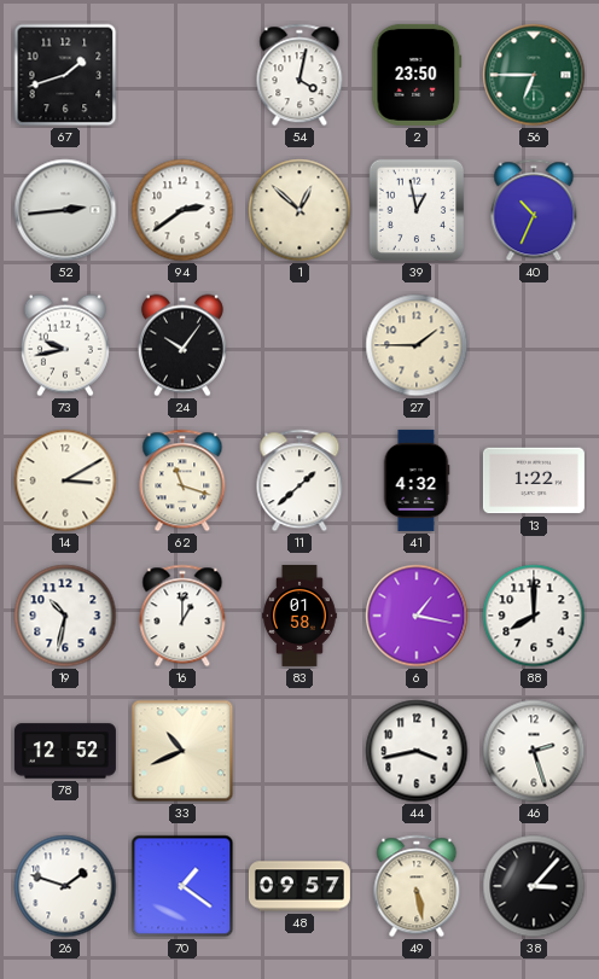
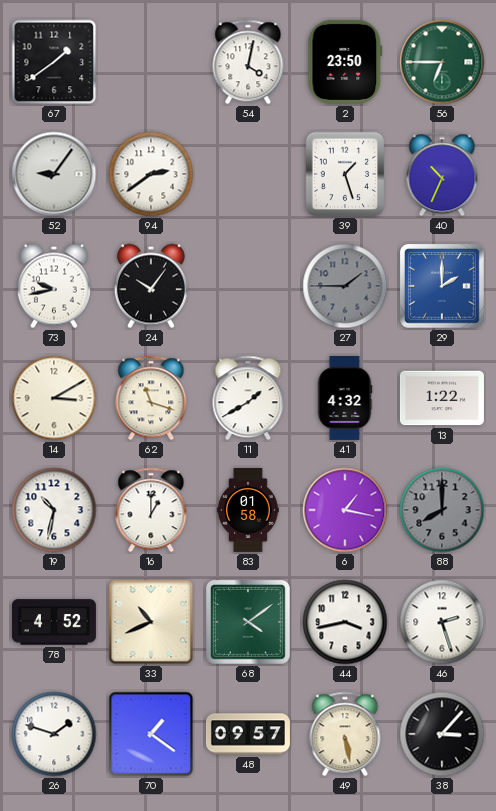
67: 1:42 -> 1:39
52: 2:44 -> 9:06
1: 12:52 -> none
39: 12:58 -> 1:27
27 dial: cream -> grey
29: none -> 2:00
11: 1:38 -> 1:40
88 dial: white -> grey
78: 12:52 -> 4:52
68: none -> 4:09
